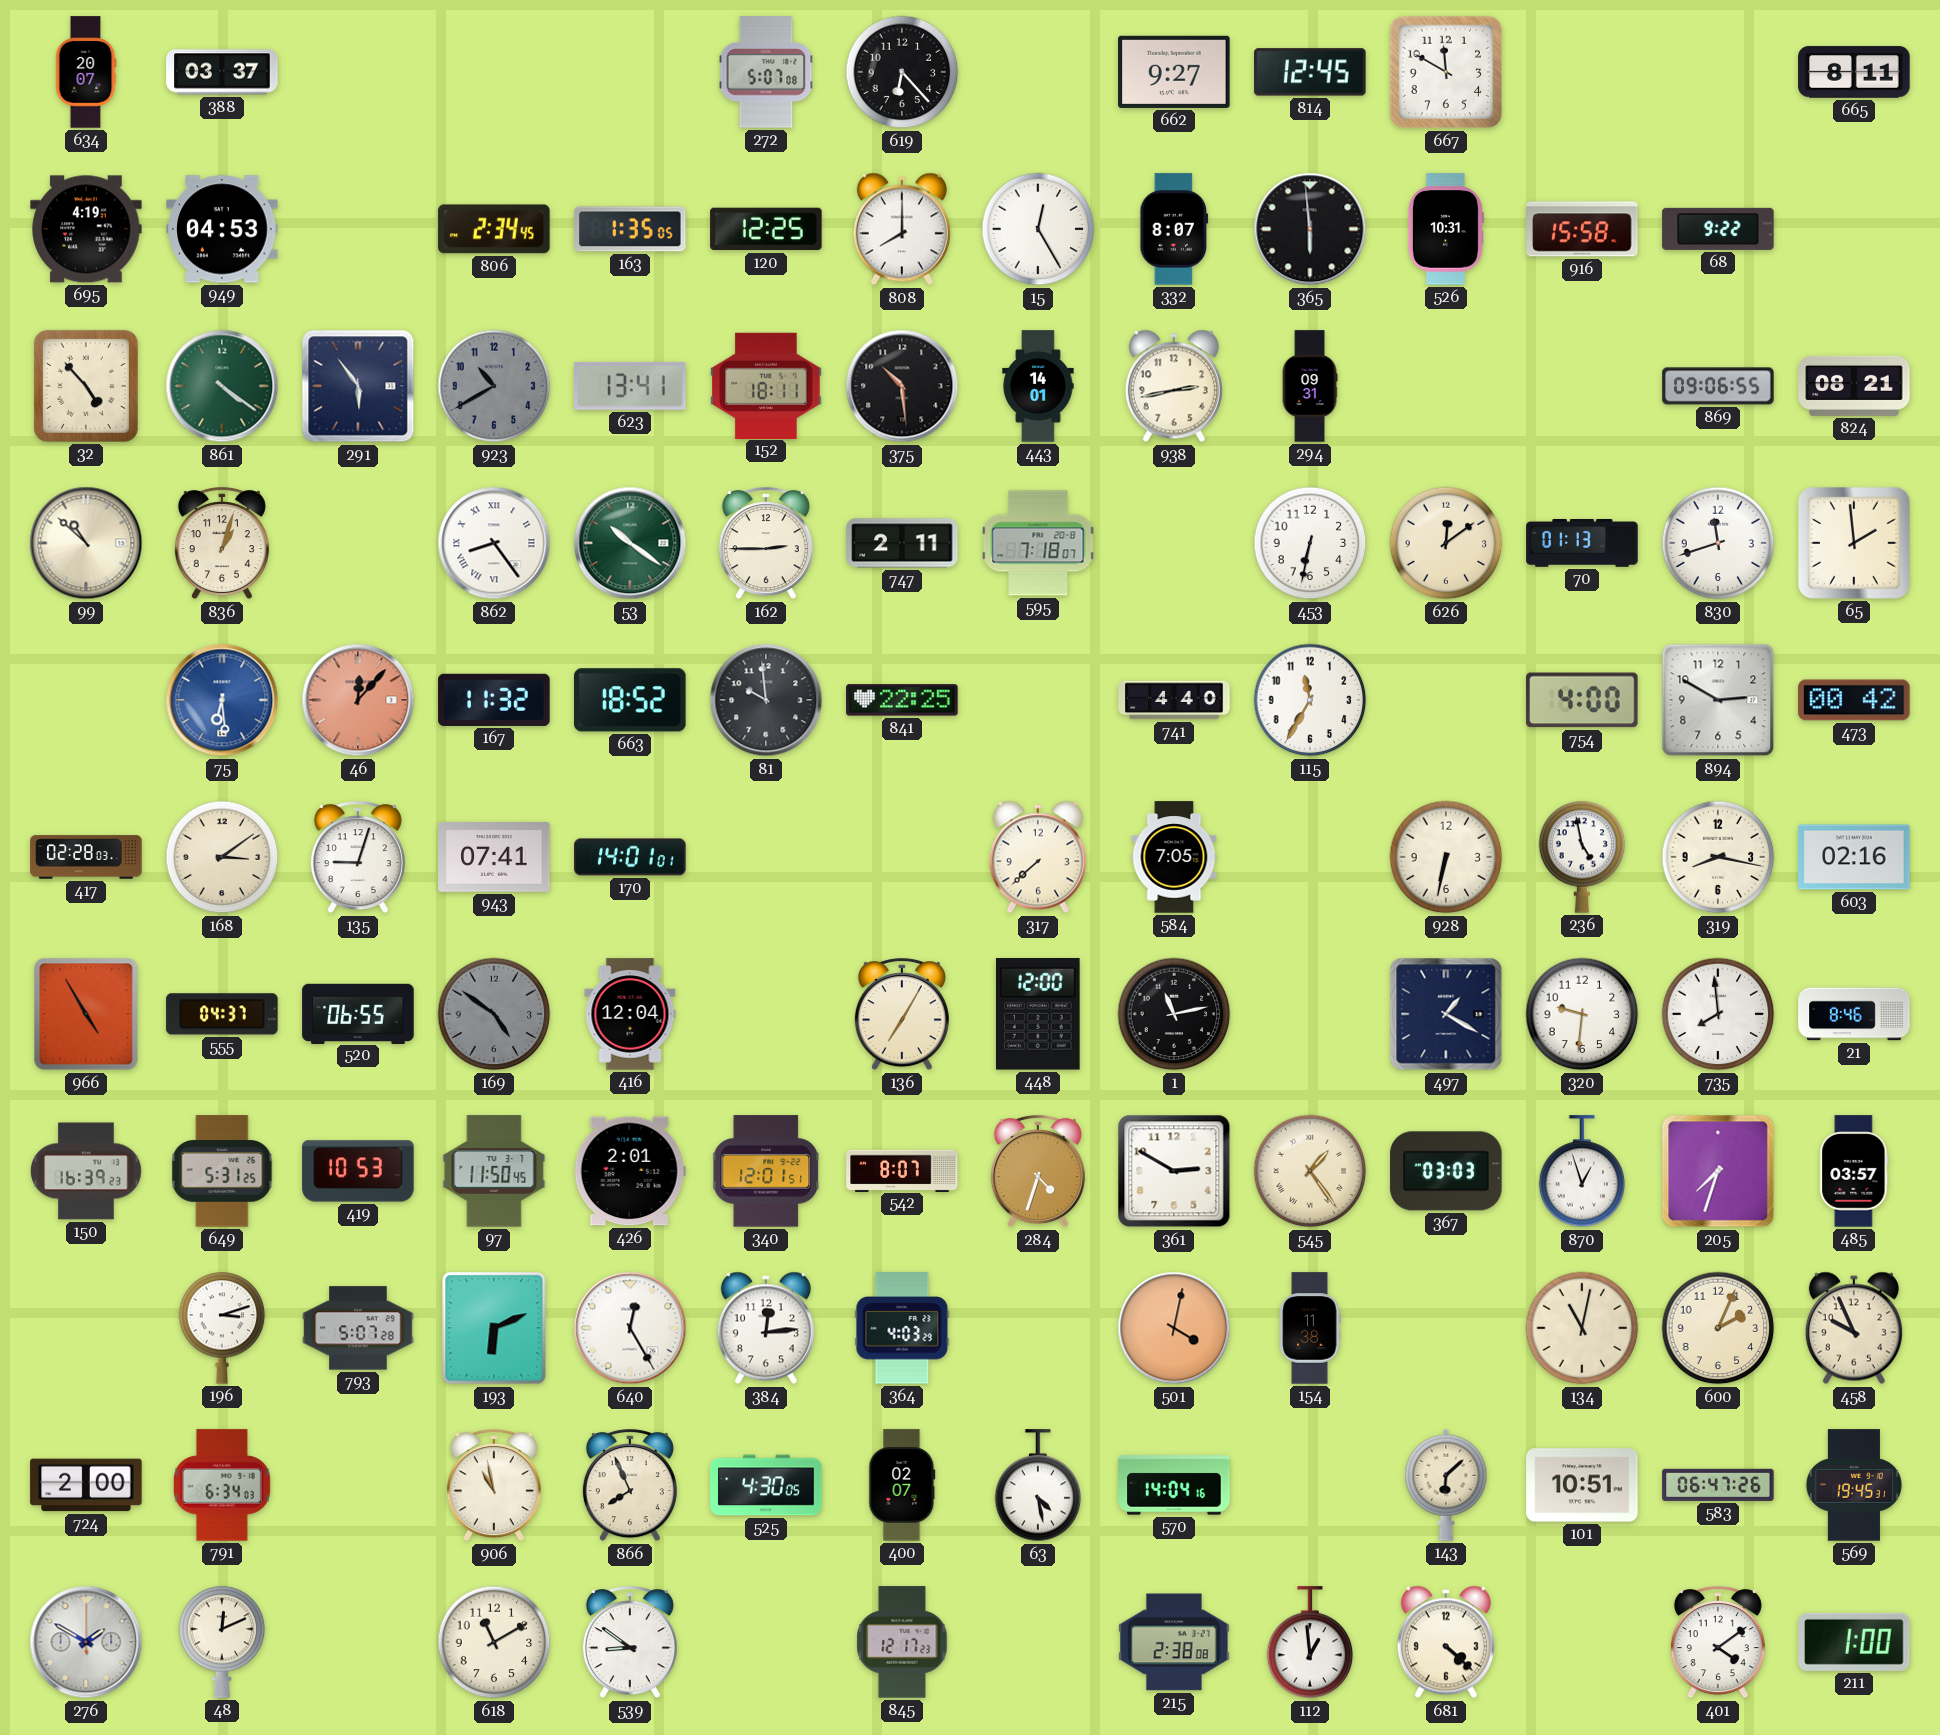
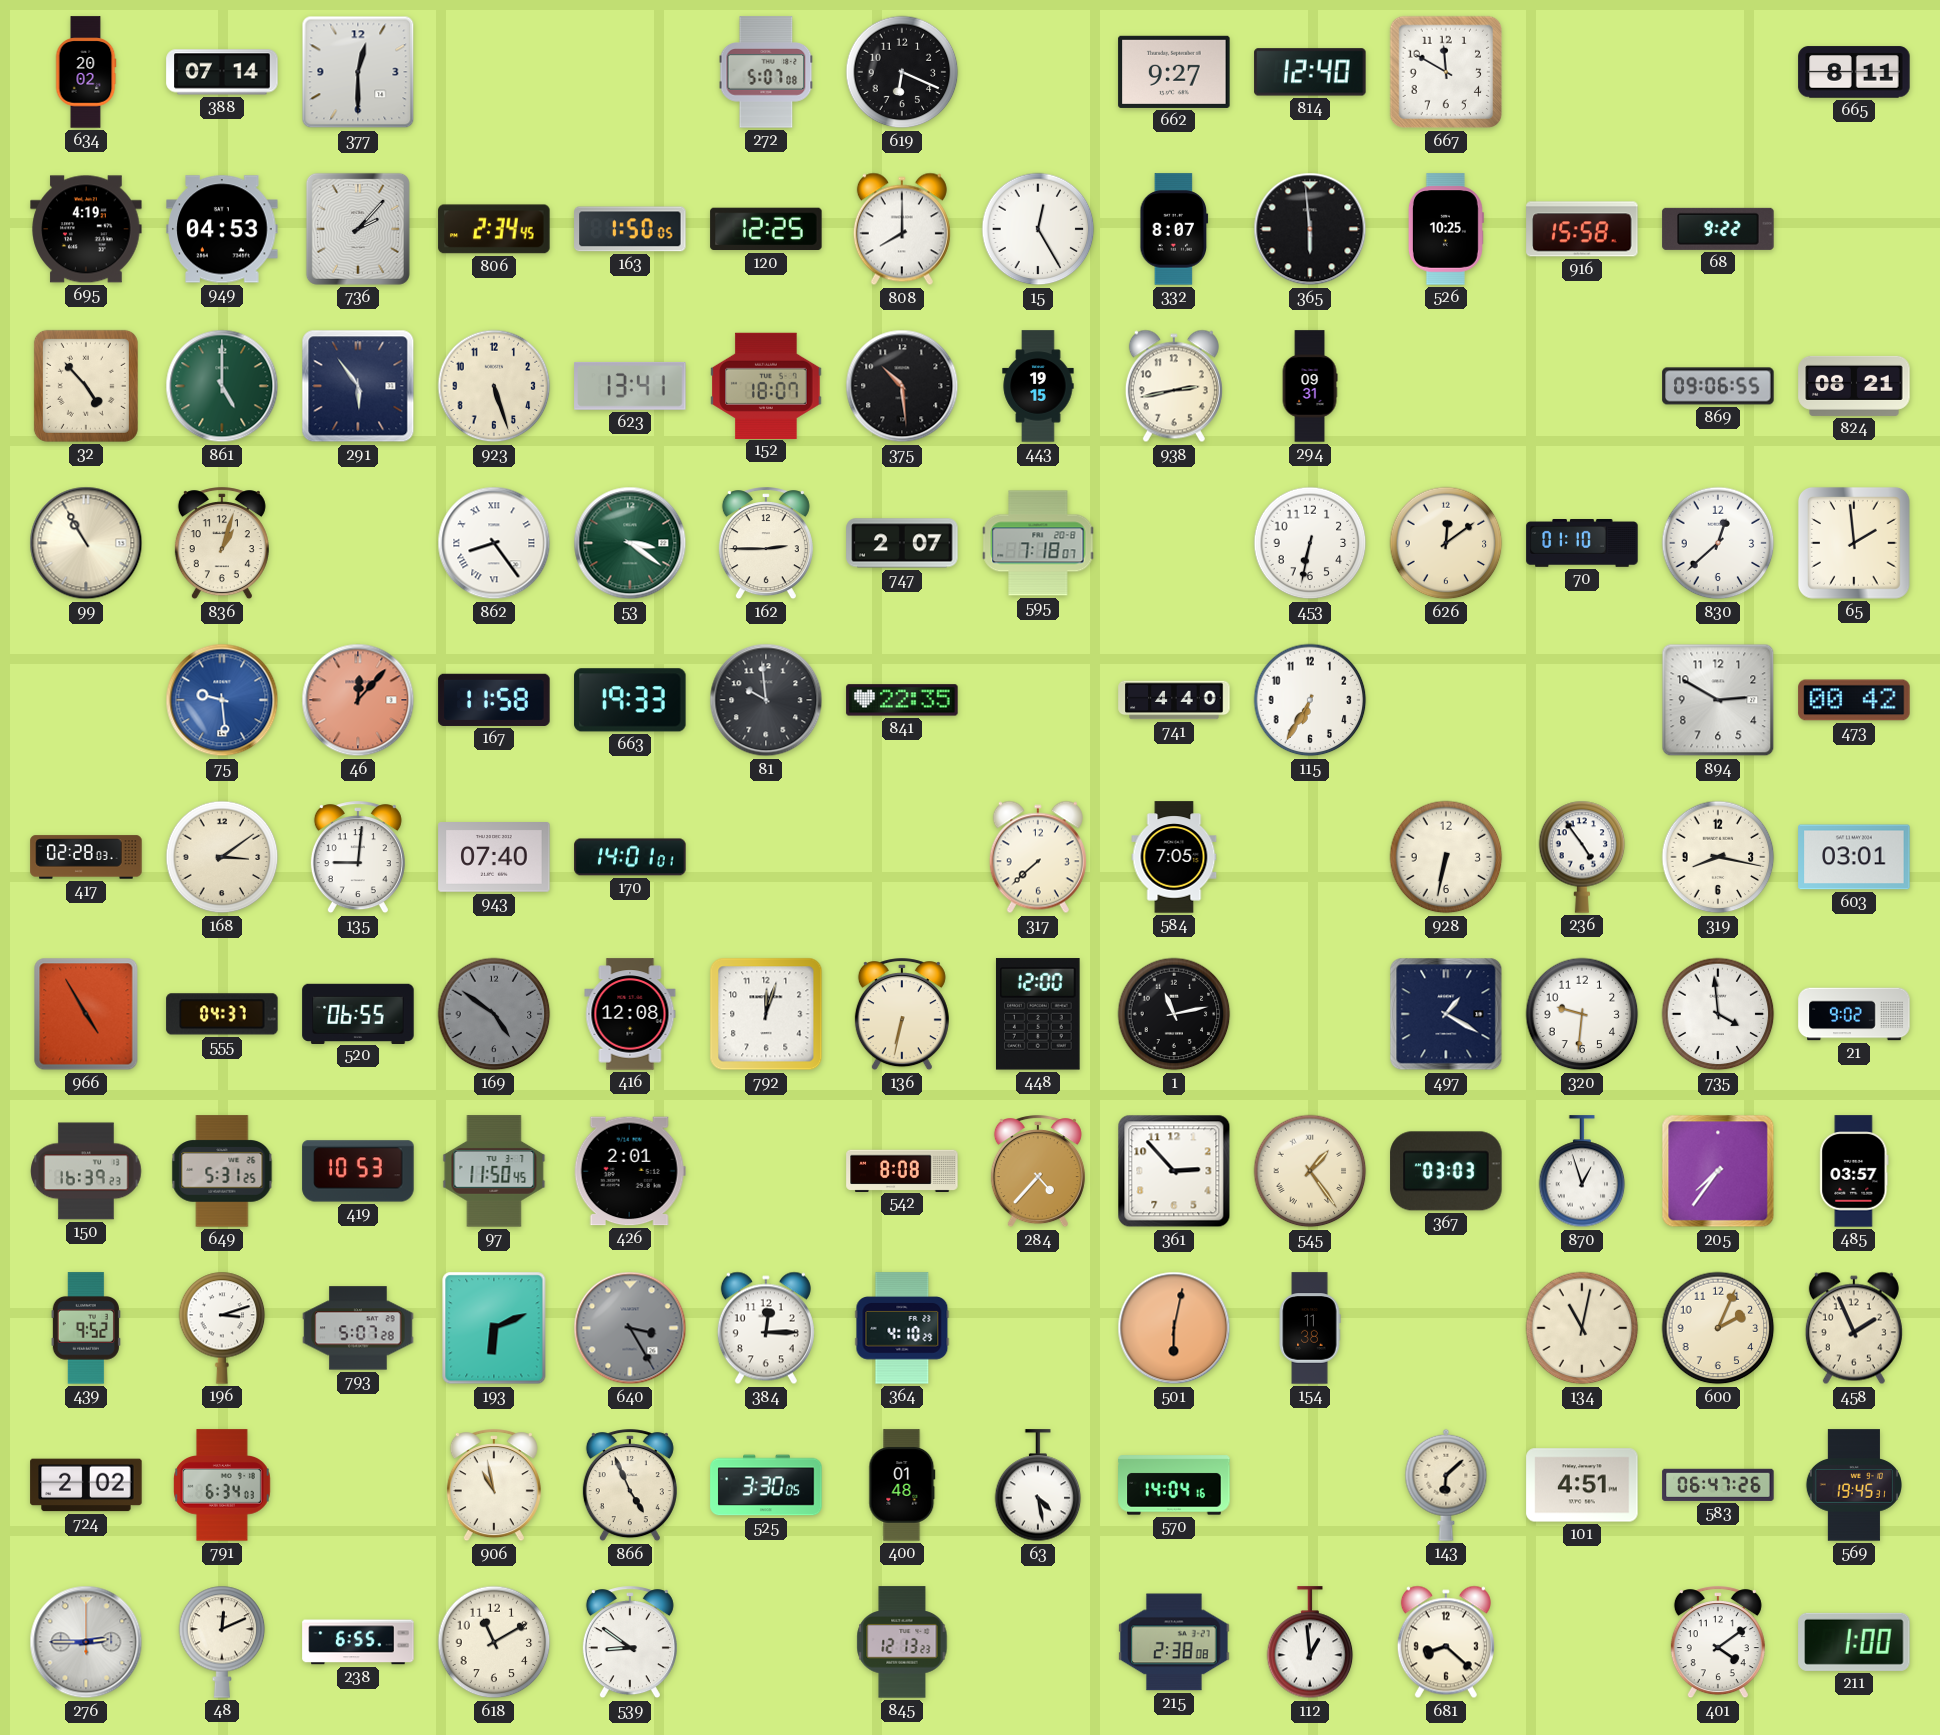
634: 20:07 -> 20:02
388: 03:37 -> 07:14
377: none -> 12:30
619: 6:23 -> 6:19
814: 12:45 -> 12:40
736: none -> 2:07
163: 1:35 -> 1:50
526: 10:31 -> 10:25
861: 4:21 -> 5:00
923: 10:40 -> 5:27
923 dial: grey -> cream
152: 18:11 -> 18:07
443: 14:01 -> 19:15
99: 10:52 -> 10:55
53: 10:21 -> 3:21
747: 2:11 -> 2:07
70: 01:13 -> 01:10
830: 11:42 -> 12:38
75: 6:29 -> 9:29
167: 11:32 -> 11:58
663: 18:52 -> 19:33
841: 22:25 -> 22:35
115: 11:35 -> 6:35
754: 4:00 -> none
135: 9:03 -> 9:01
943: 07:41 -> 07:40
236: 4:58 -> 4:54
603: 02:16 -> 03:01
416: 12:04 -> 12:08
792: none -> 12:03
136: 7:05 -> 6:32
735: 7:59 -> 3:59
21: 8:46 -> 9:02
340: 12:01 -> none
542: 8:07 -> 8:08
284: 4:33 -> 4:37
361: 2:50 -> 2:53
205: 7:33 -> 7:36
439: none -> 9:52
640: 12:25 -> 3:25
640 dial: white -> grey
384: 12:14 -> 12:15
364: 4:03 -> 4:10
501: 4:02 -> 6:02
458: 9:56 -> 1:56
724: 2:00 -> 2:02
866: 7:56 -> 4:56
525: 4:30 -> 3:30
400: 02:07 -> 01:48
101: 10:51 -> 4:51
276: 1:50 -> 2:45
238: none -> 6:55
845: 12:17 -> 12:13
681: 4:22 -> 8:22
